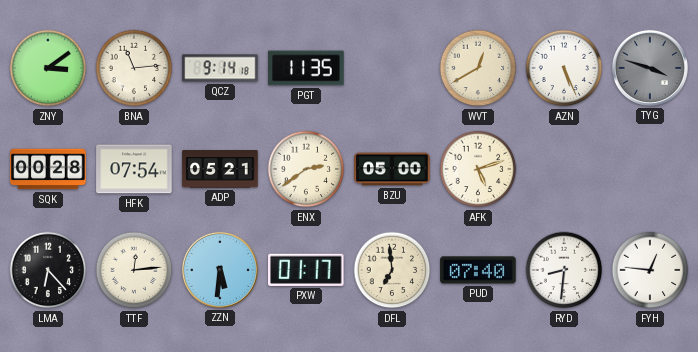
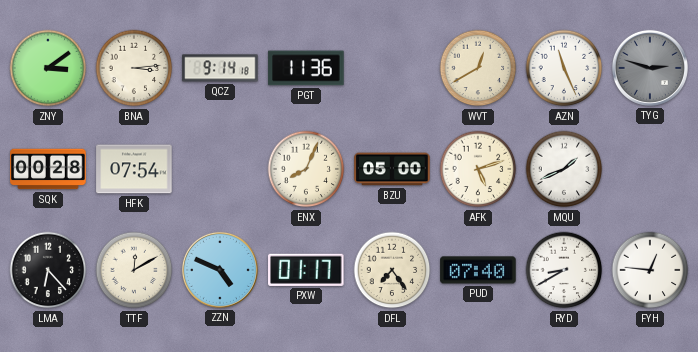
BNA: 11:14 -> 3:14
PGT: 11:35 -> 11:36
AZN: 5:26 -> 11:26
TYG: 3:48 -> 2:48
ADP: 05:21 -> none
ENX: 2:39 -> 8:04
MQU: none -> 1:41
TTF: 12:14 -> 12:10
ZZN: 5:31 -> 4:49
DFL: 6:59 -> 7:24
RYD: 8:31 -> 8:40
